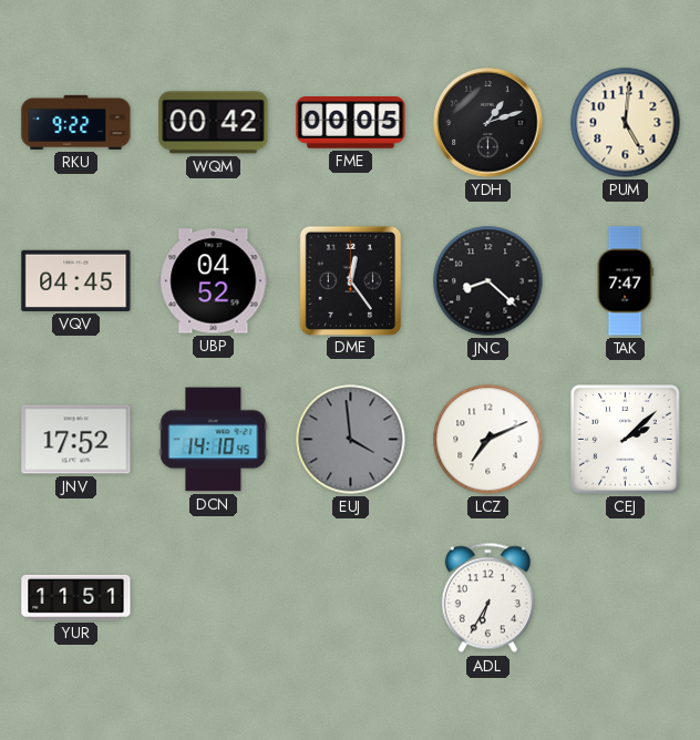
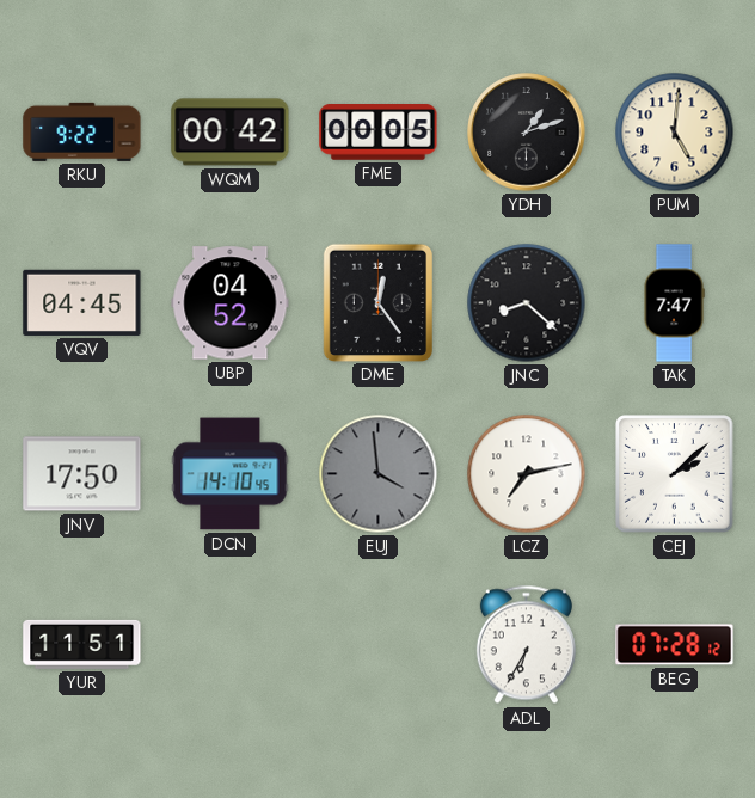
JNV: 17:52 -> 17:50
LCZ: 7:11 -> 7:13
BEG: none -> 07:28
